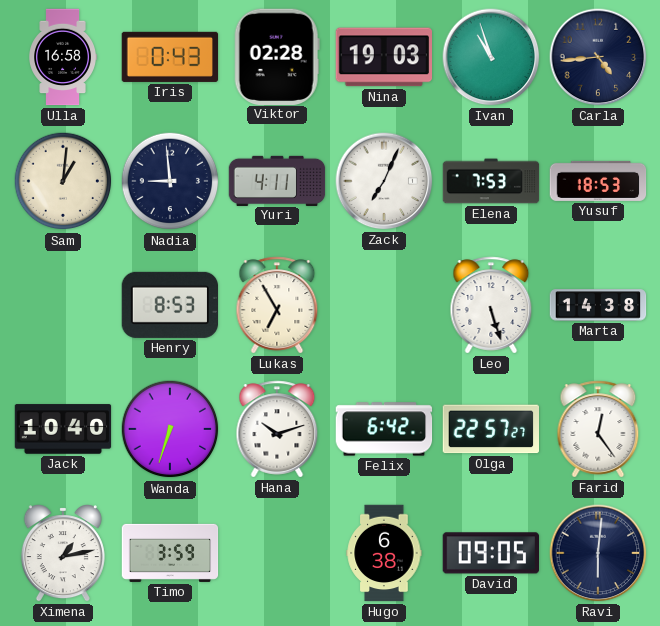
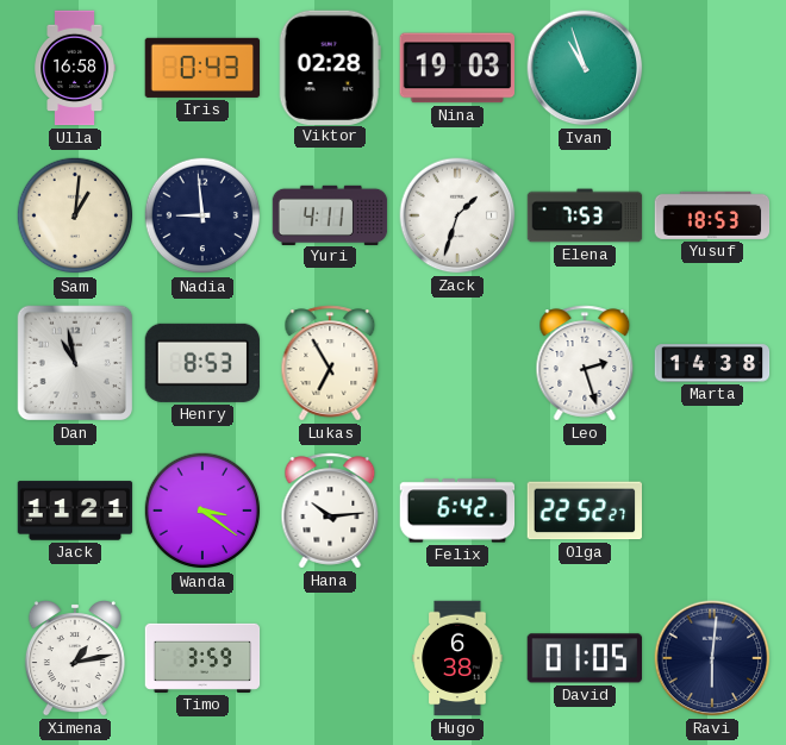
Carla: 4:44 -> none
Zack: 7:04 -> 1:33
Dan: none -> 10:58
Leo: 5:27 -> 2:27
Jack: 10:40 -> 11:21
Wanda: 6:33 -> 3:21
Hana: 10:12 -> 10:14
Olga: 22:57 -> 22:52
Farid: 12:24 -> none
David: 09:05 -> 01:05
